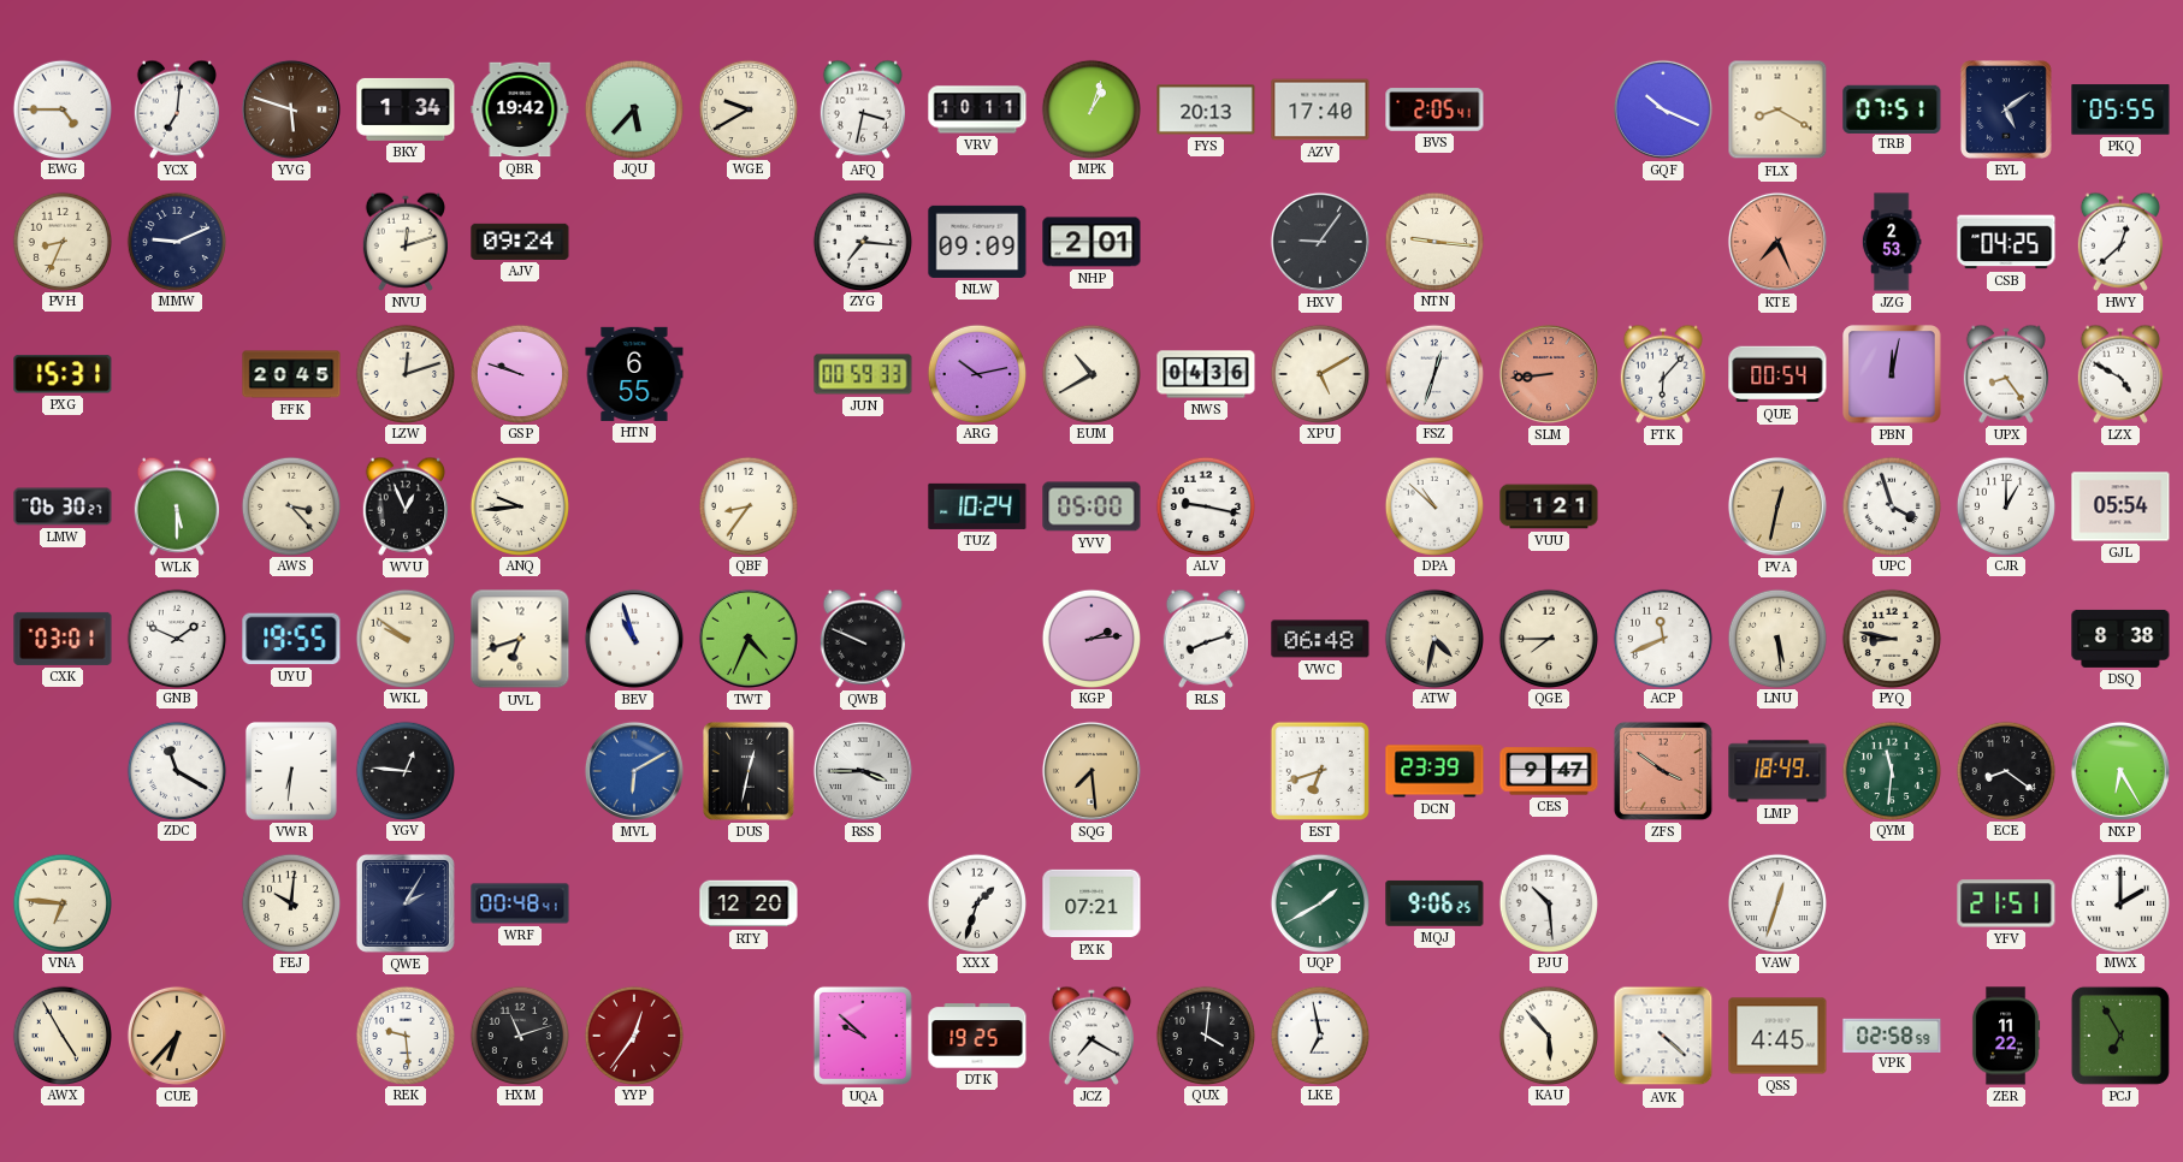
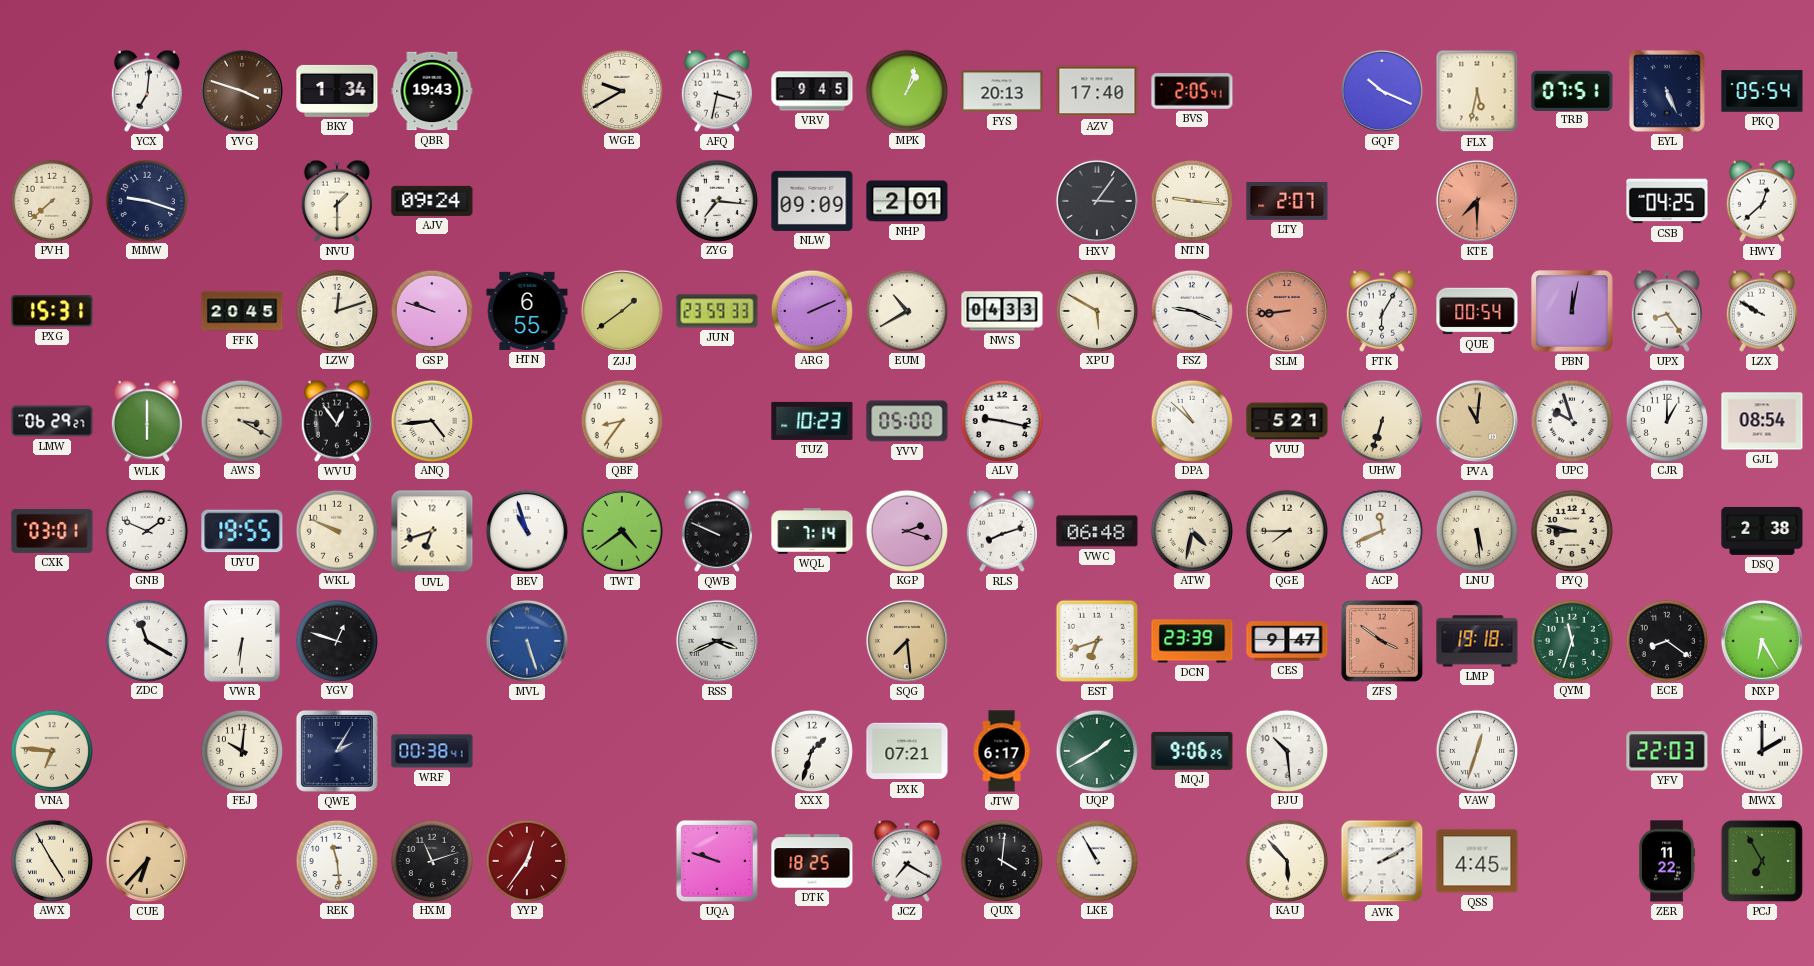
EWG: 4:45 -> none
YVG: 5:48 -> 3:48
QBR: 19:42 -> 19:43
JQU: 5:37 -> none
VRV: 10:11 -> 9:45
FLX: 8:20 -> 5:32
EYL: 5:09 -> 5:26
PKQ: 05:55 -> 05:54
PVH: 8:34 -> 7:38
MMW: 9:11 -> 9:18
NVU: 12:12 -> 1:30
HXV: 9:06 -> 3:06
LTY: none -> 2:07
KTE: 7:26 -> 7:30
JZG: 2:53 -> none
ZJJ: none -> 1:39
JUN: 00:59 -> 23:59
ARG: 10:13 -> 2:11
NWS: 04:36 -> 04:33
XPU: 5:10 -> 5:50
FSZ: 12:33 -> 9:19
FTK: 6:07 -> 6:05
LZX: 4:50 -> 9:50
LMW: 06:30 -> 06:29
WLK: 5:30 -> 6:00
AWS: 3:23 -> 3:20
WVU: 12:56 -> 12:54
ANQ: 9:44 -> 4:44
TUZ: 10:24 -> 10:23
VUU: 1:21 -> 5:21
UHW: none -> 6:33
PVA: 12:32 -> 11:01
UPC: 3:57 -> 9:57
GJL: 05:54 -> 08:54
WKL: 9:51 -> 9:49
TWT: 4:34 -> 4:39
WQL: none -> 7:14
KGP: 2:14 -> 2:18
DSQ: 8:38 -> 2:38
YGV: 12:46 -> 12:48
MVL: 6:10 -> 5:27
DUS: 12:32 -> none
RSS: 3:45 -> 3:41
LMP: 18:49 -> 19:18
QYM: 11:31 -> 11:33
WRF: 00:48 -> 00:38
RTY: 12:20 -> none
JTW: none -> 6:17
YFV: 21:51 -> 22:03
REK: 9:29 -> 11:29
UQA: 9:52 -> 9:48
DTK: 19:25 -> 18:25
LKE: 6:58 -> 10:55
AVK: 4:22 -> 2:10
VPK: 02:58 -> none
